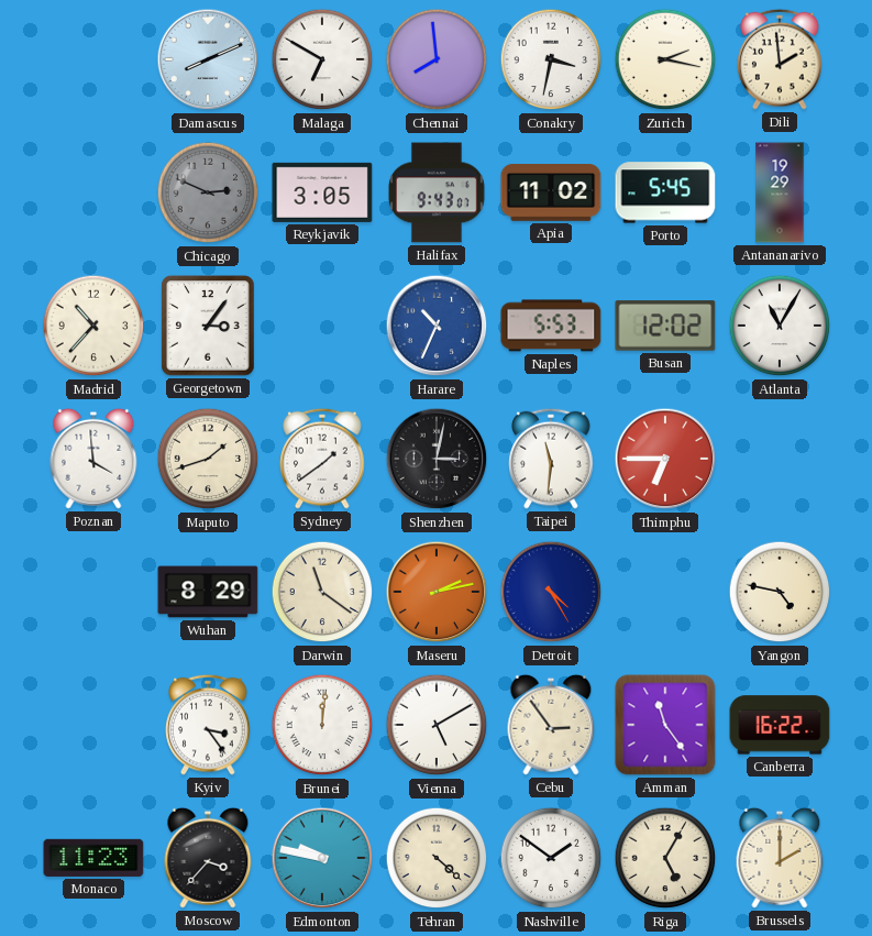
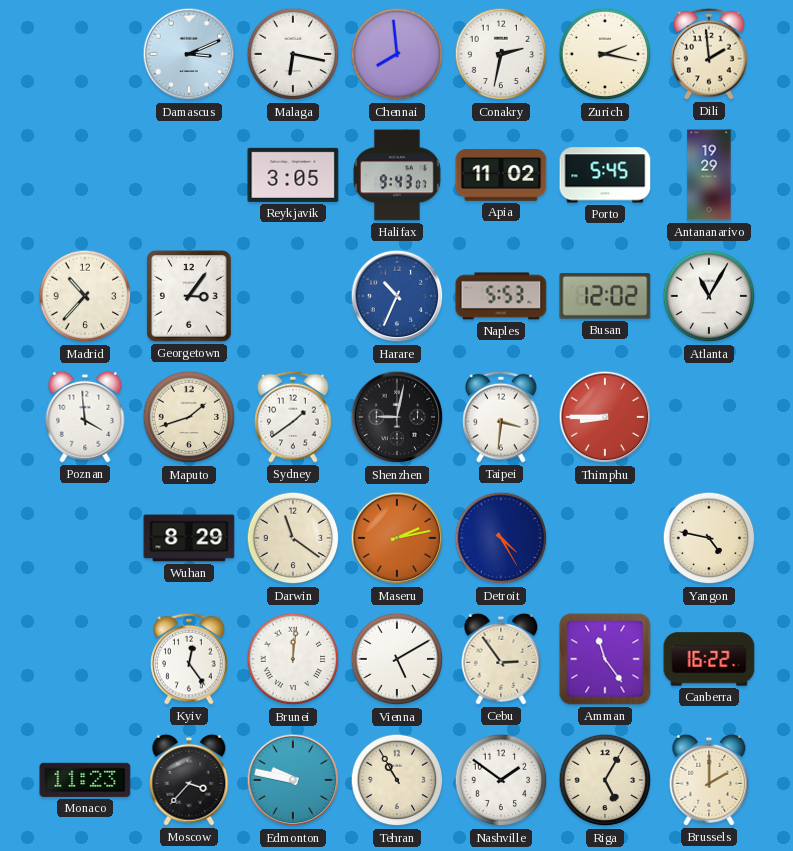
Damascus: 8:11 -> 3:11
Malaga: 6:50 -> 6:17
Conakry: 3:32 -> 2:32
Chicago: 2:49 -> none
Shenzhen: 3:02 -> 9:02
Taipei: 11:31 -> 3:31
Thimphu: 6:45 -> 8:45
Kyiv: 3:24 -> 12:24
Tehran: 4:22 -> 10:55
